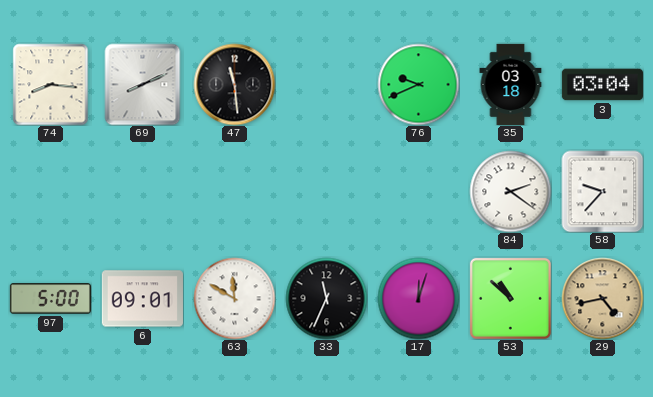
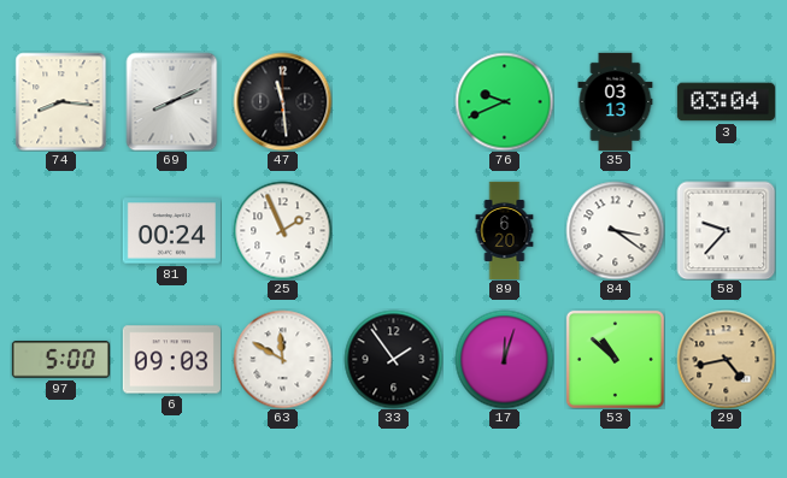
35: 03:18 -> 03:13
81: none -> 00:24
25: none -> 1:56
89: none -> 6:20
84: 2:21 -> 3:21
6: 09:01 -> 09:03
33: 11:34 -> 1:54
